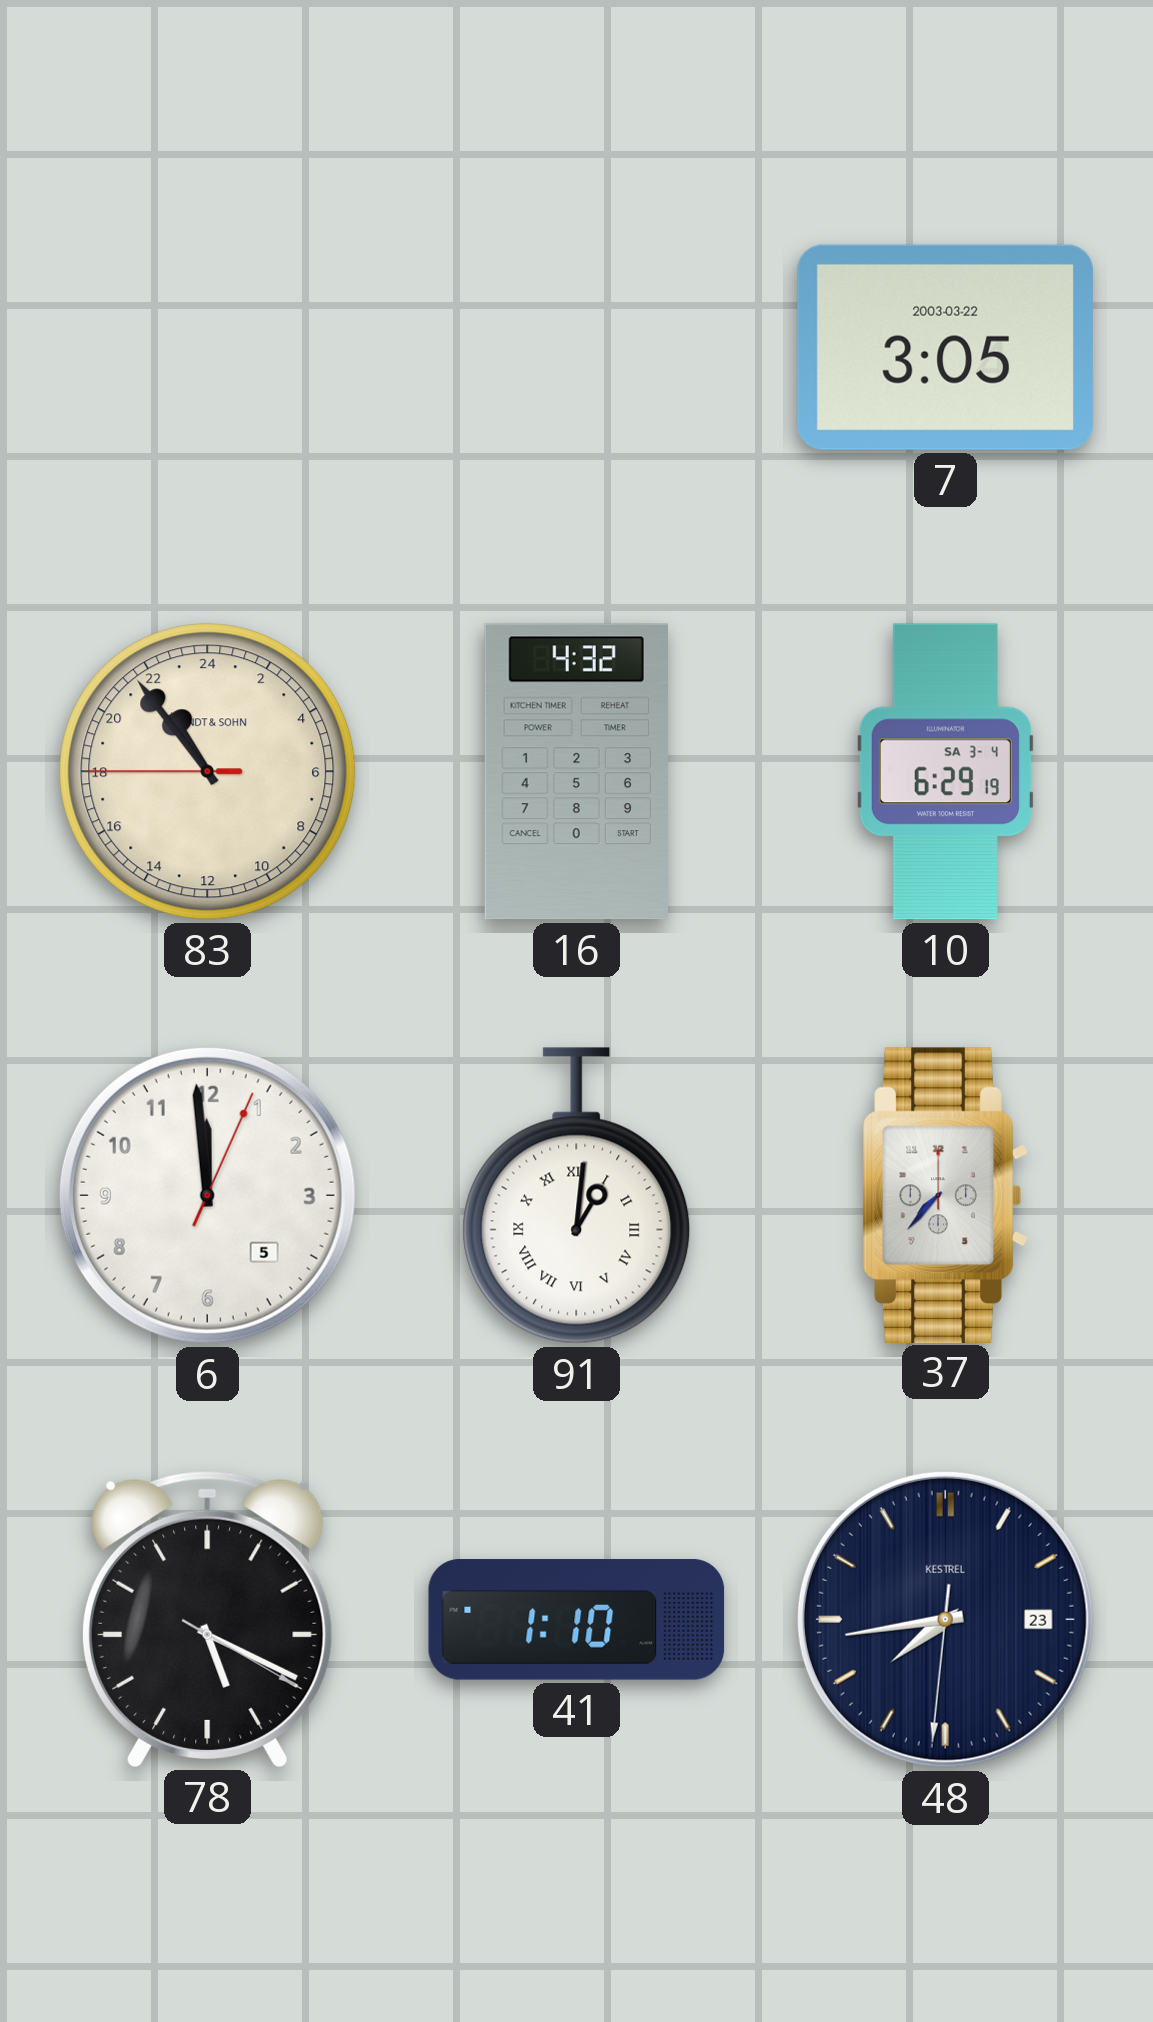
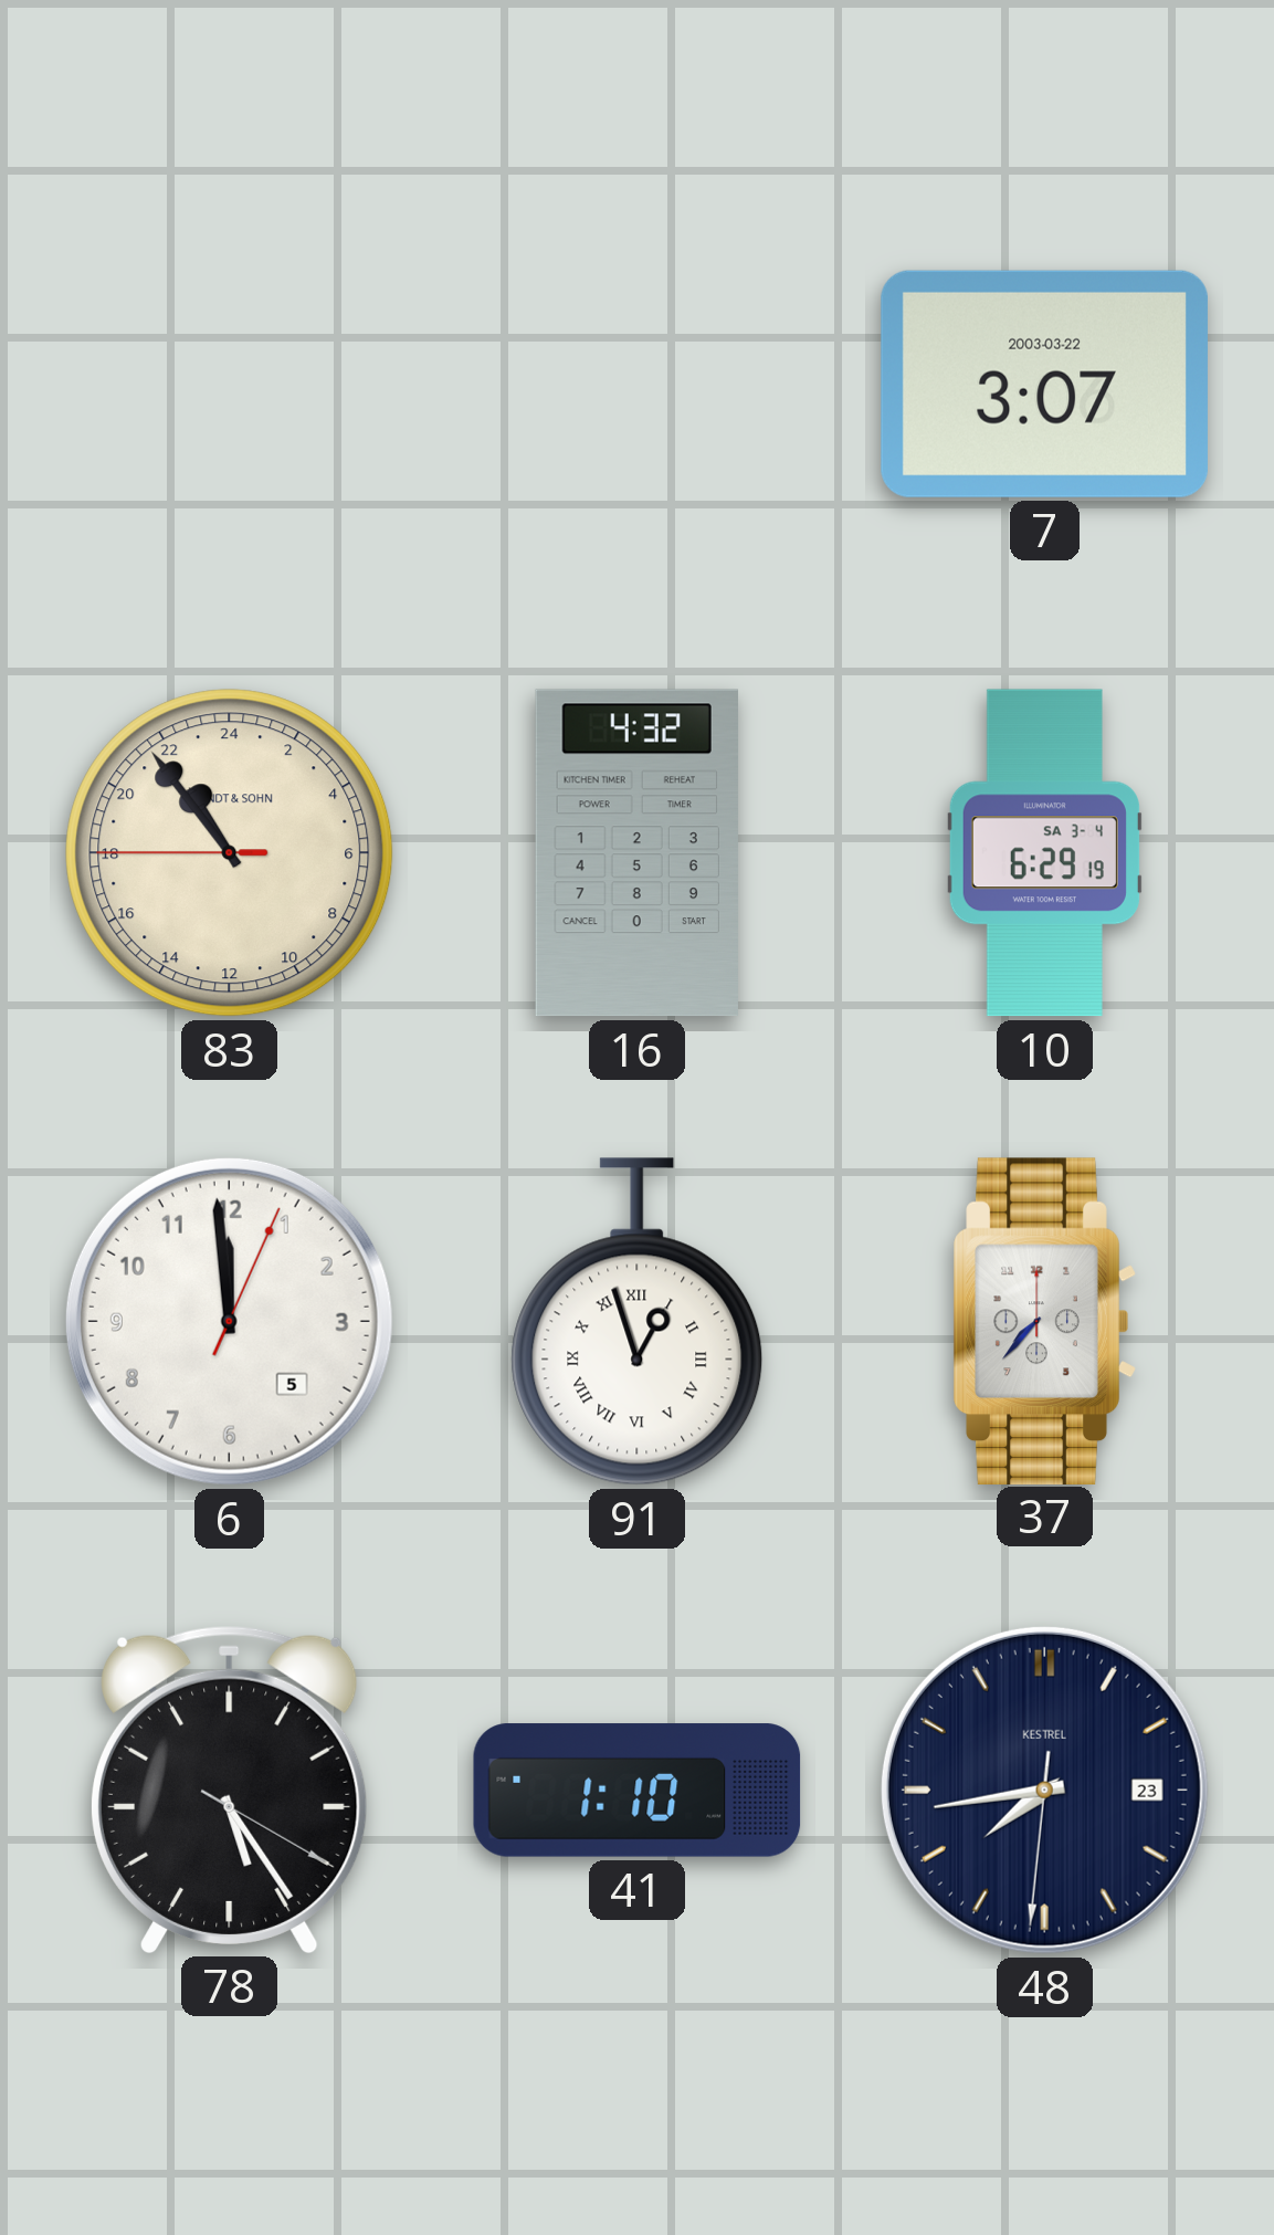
7: 3:05 -> 3:07
91: 1:01 -> 12:57
78: 5:19 -> 5:24
